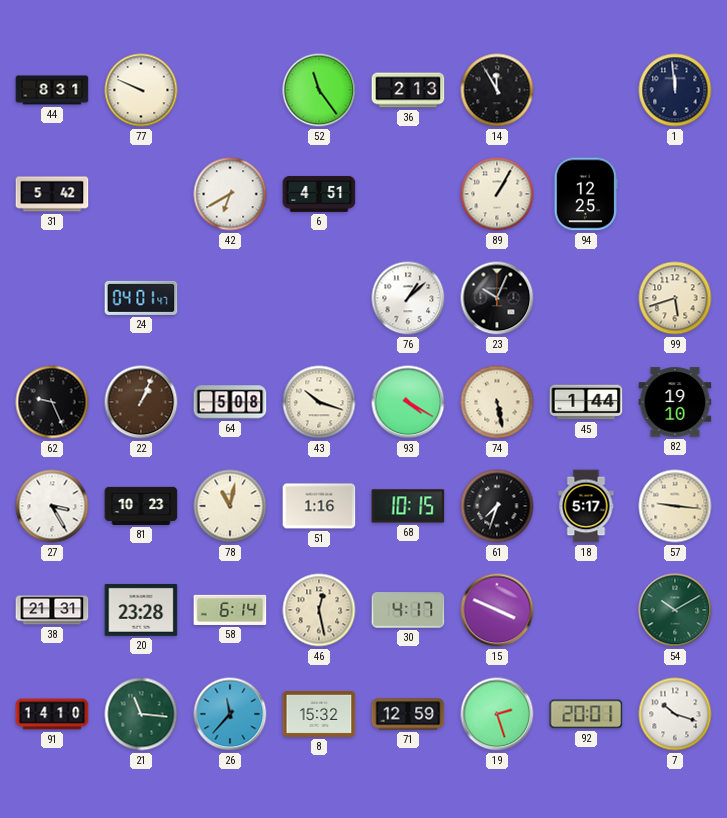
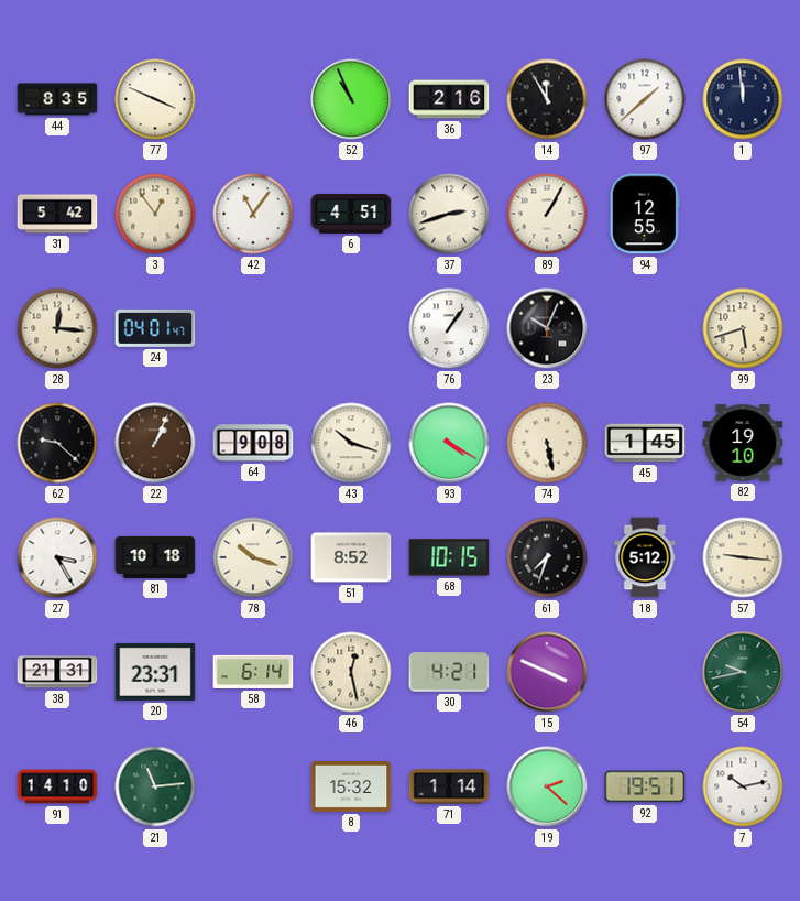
44: 8:31 -> 8:35
77: 9:49 -> 3:49
52: 11:24 -> 10:56
36: 2:13 -> 2:16
97: none -> 1:38
3: none -> 12:54
42: 6:40 -> 11:06
37: none -> 2:42
94: 12:25 -> 12:55
28: none -> 12:16
76: 1:08 -> 1:06
62: 9:26 -> 9:22
64: 5:08 -> 9:08
45: 1:44 -> 1:45
81: 10:23 -> 10:18
78: 11:02 -> 10:18
51: 1:16 -> 8:52
18: 5:17 -> 5:12
20: 23:28 -> 23:31
30: 4:17 -> 4:21
54: 10:10 -> 9:43
21: 11:16 -> 11:14
26: 11:37 -> none
71: 12:59 -> 1:14
19: 2:27 -> 2:22
92: 20:01 -> 19:51
7: 10:18 -> 10:13
